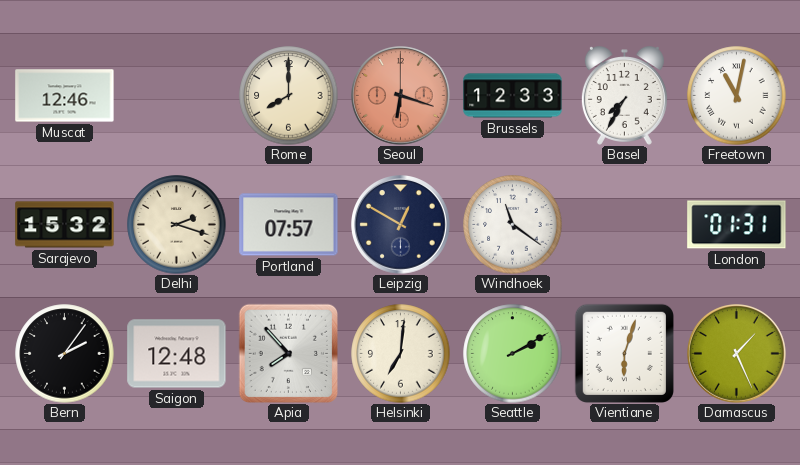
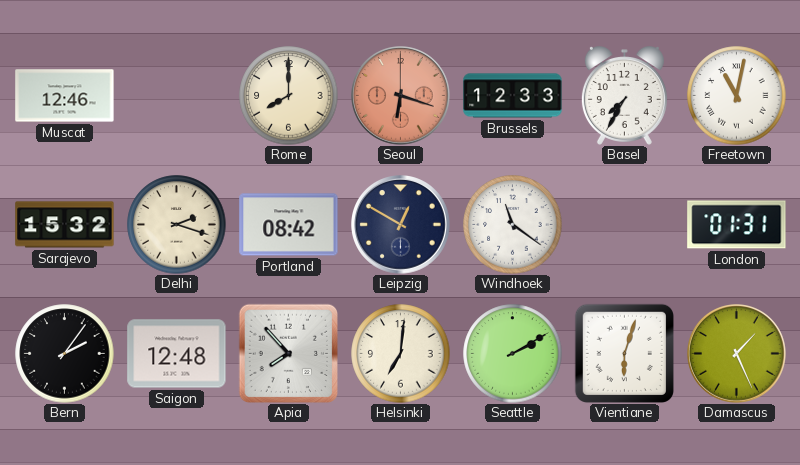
Portland: 07:57 -> 08:42
